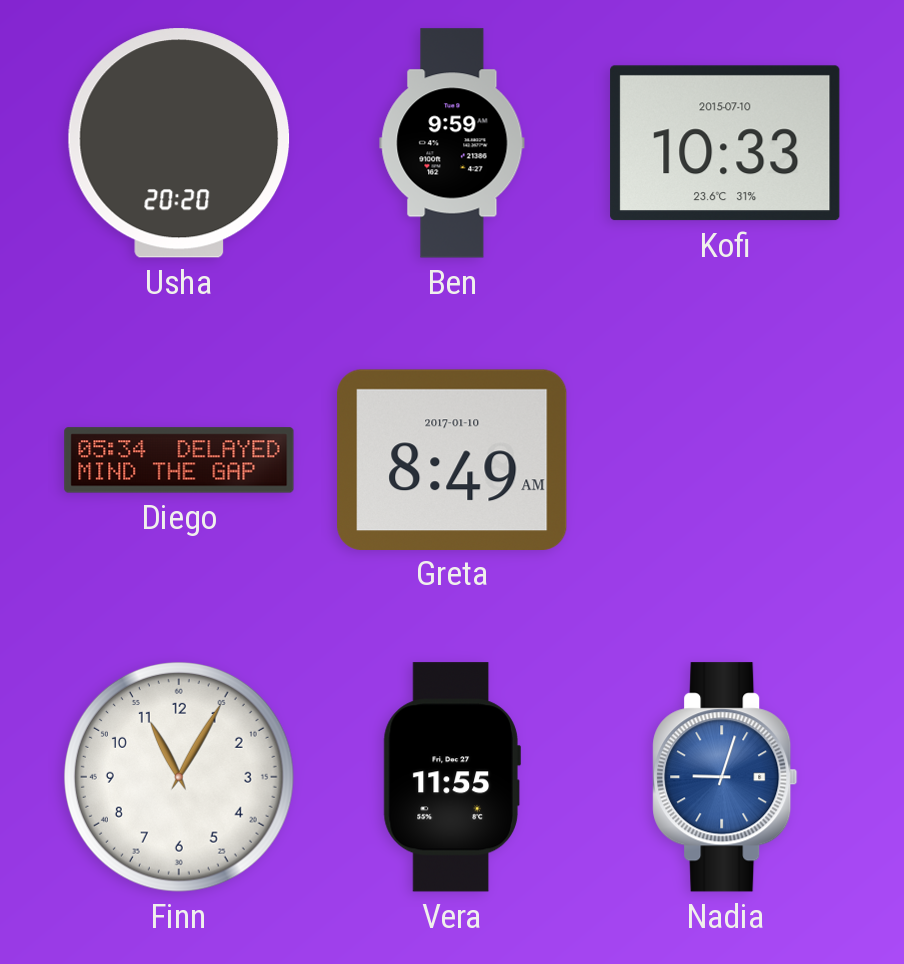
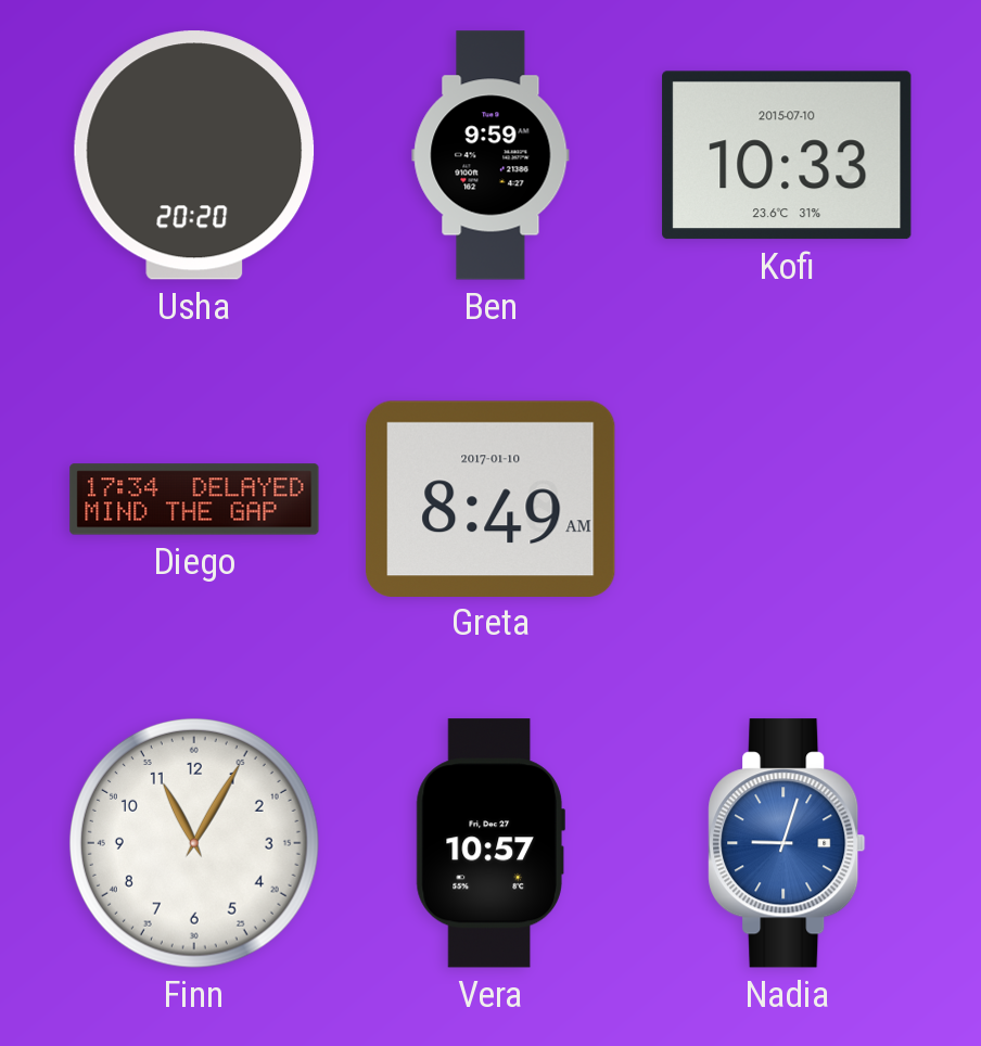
Diego: 05:34 -> 17:34
Vera: 11:55 -> 10:57
